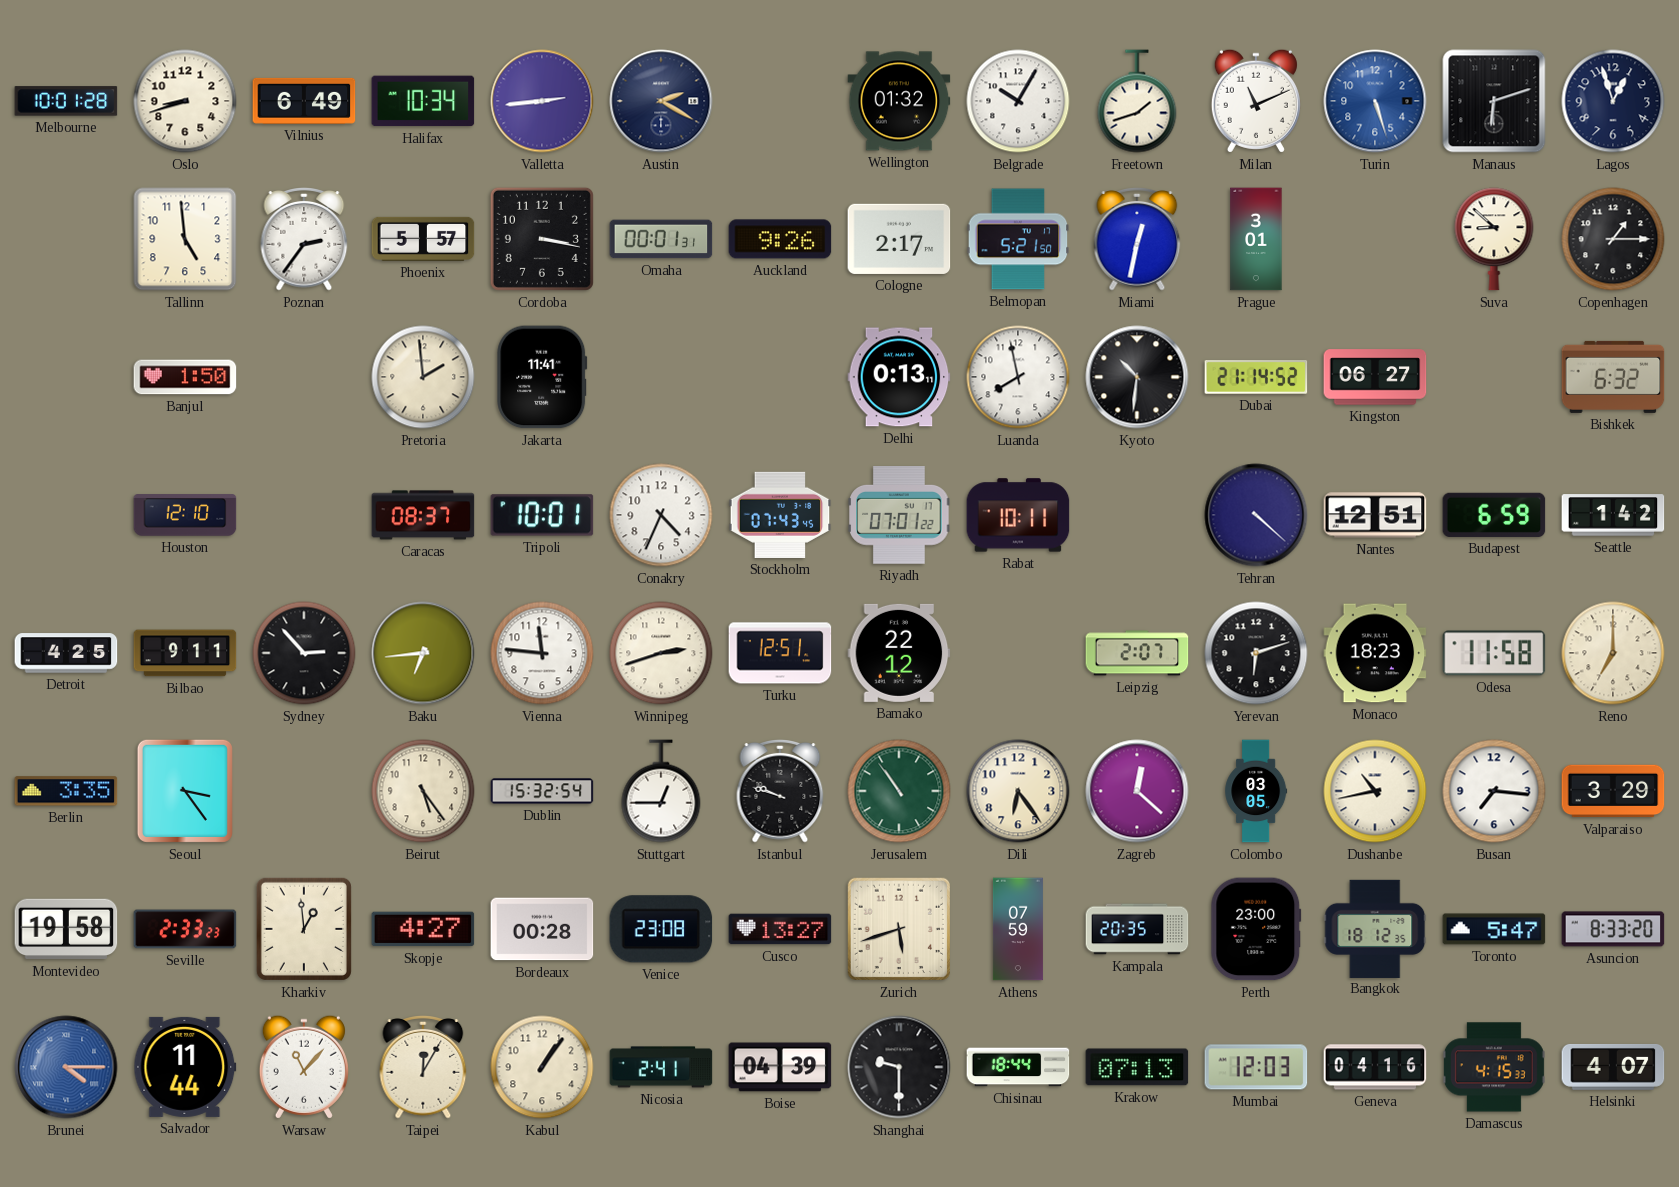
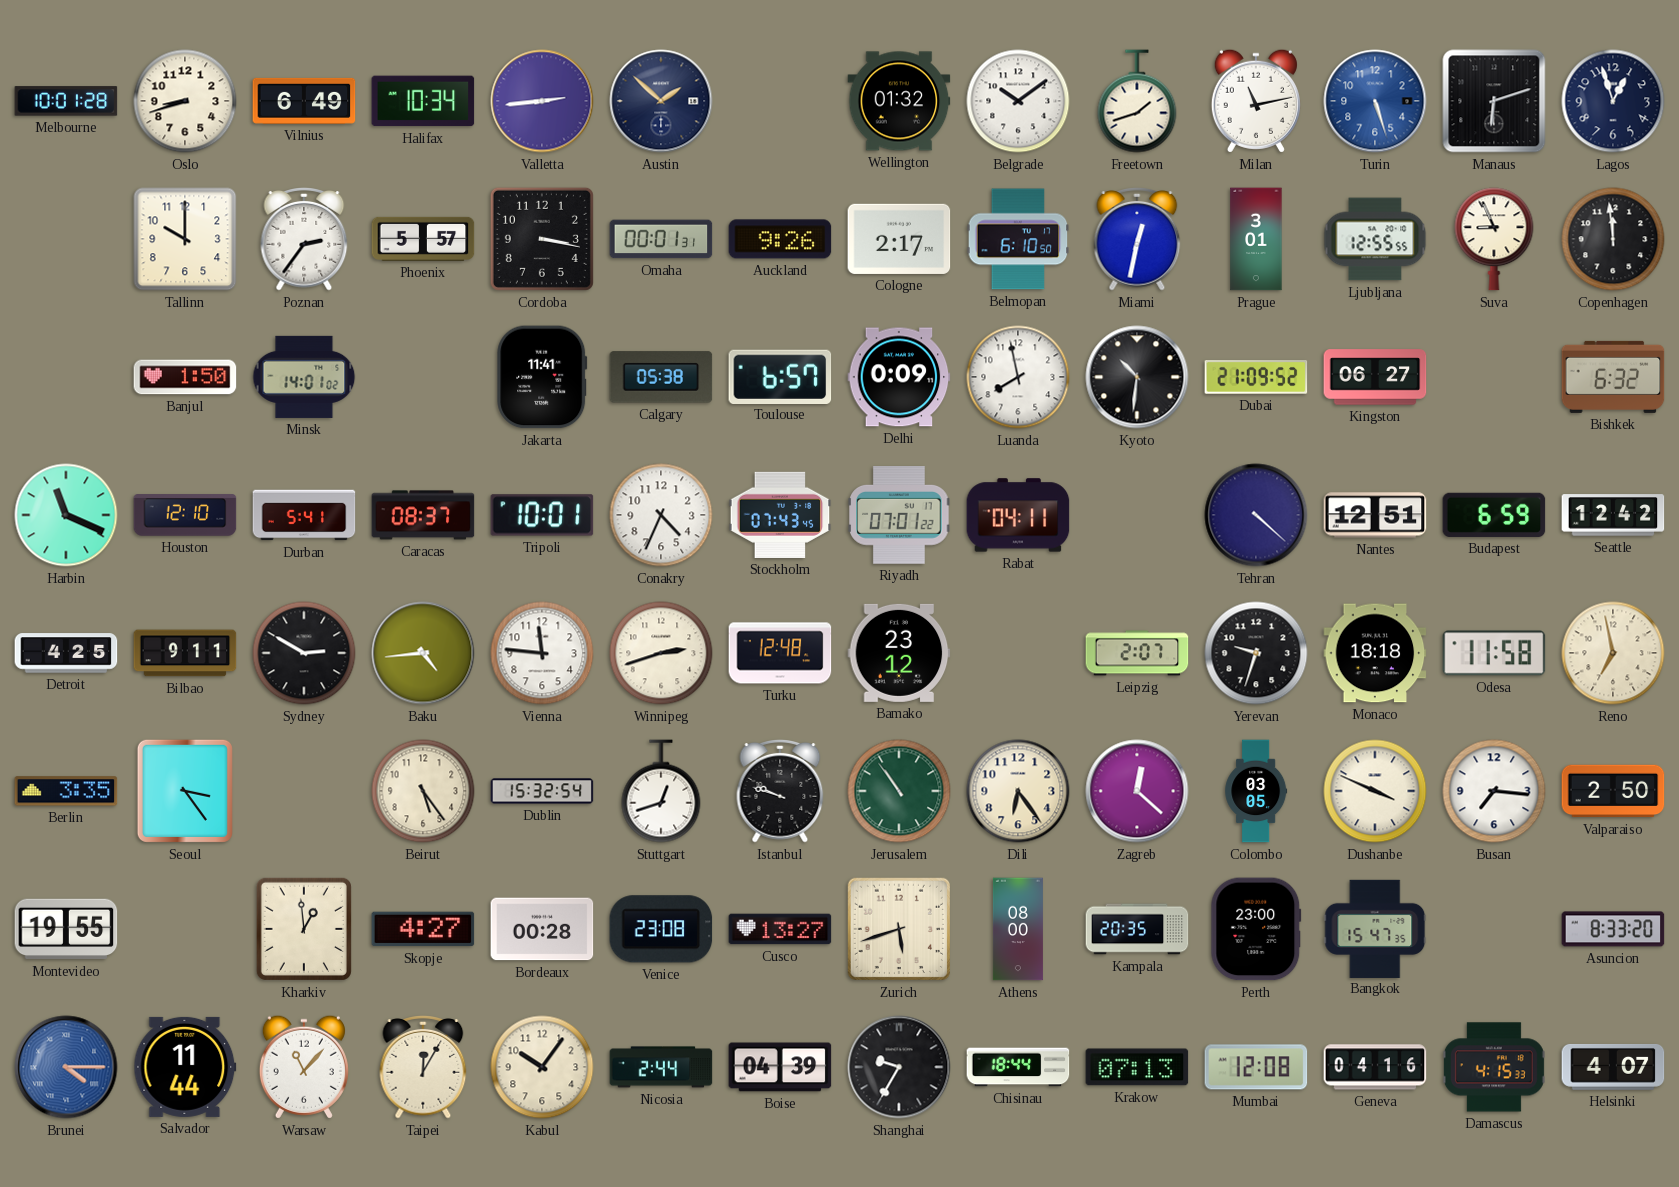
Austin: 2:20 -> 1:52
Belgrade: 10:05 -> 10:09
Milan: 11:11 -> 11:13
Tallinn: 4:59 -> 10:00
Belmopan: 5:21 -> 6:10
Ljubljana: none -> 12:55
Suva: 8:52 -> 8:56
Copenhagen: 1:15 -> 11:59
Minsk: none -> 14:01
Pretoria: 1:59 -> none
Calgary: none -> 05:38
Toulouse: none -> 6:57
Delhi: 0:13 -> 0:09
Dubai: 21:14 -> 21:09
Harbin: none -> 11:19
Durban: none -> 5:41
Rabat: 10:11 -> 04:11
Seattle: 1:42 -> 12:42
Sydney: 2:53 -> 2:50
Baku: 6:44 -> 4:44
Turku: 12:51 -> 12:48
Bamako: 22:12 -> 23:12
Yerevan: 6:12 -> 9:33
Monaco: 18:23 -> 18:18
Reno: 7:00 -> 6:58
Stuttgart: 12:45 -> 12:42
Dushanbe: 10:43 -> 3:49
Valparaiso: 3:29 -> 2:50
Montevideo: 19:58 -> 19:55
Seville: 2:33 -> none
Athens: 07:59 -> 08:00
Bangkok: 18:12 -> 15:47
Toronto: 5:47 -> none
Kabul: 1:06 -> 10:06
Nicosia: 2:41 -> 2:44
Shanghai: 9:30 -> 9:35
Mumbai: 12:03 -> 12:08
